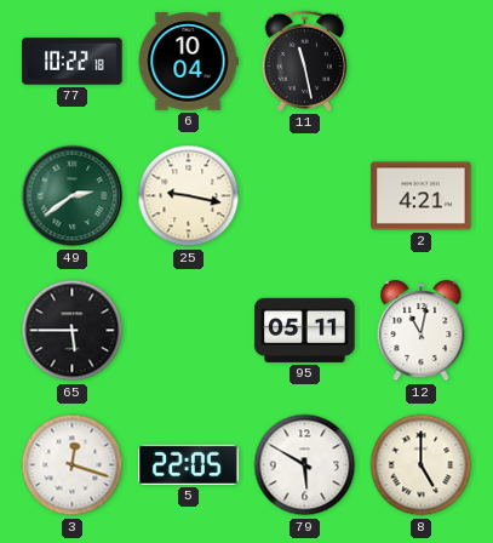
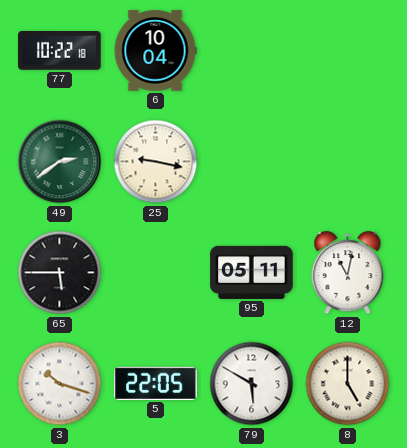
11: 11:28 -> none
2: 4:21 -> none
3: 12:18 -> 10:18
